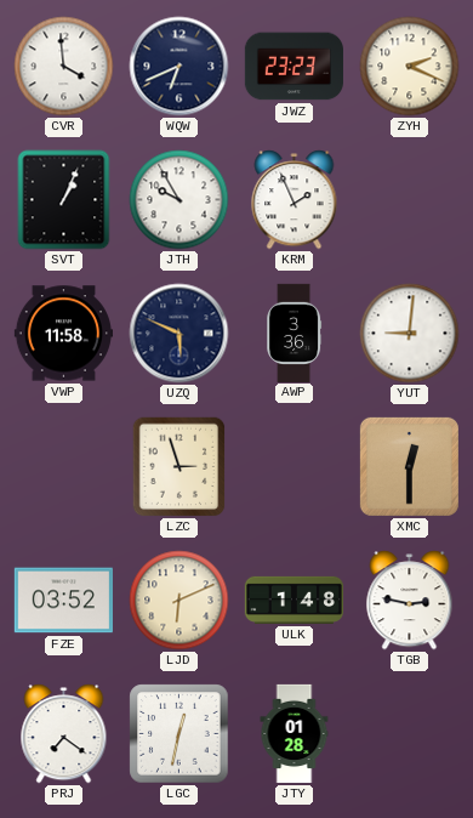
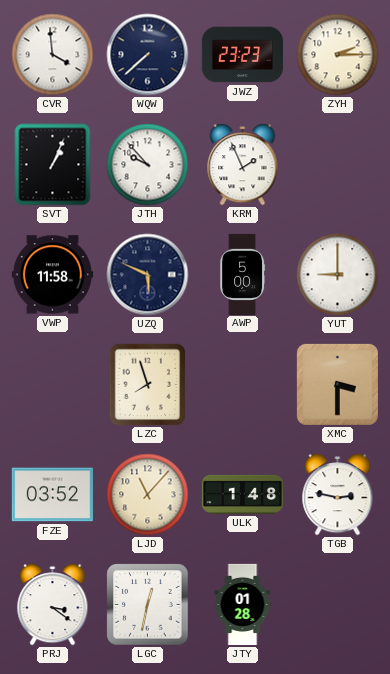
WQW: 6:41 -> 7:38
ZYH: 2:19 -> 2:15
JTH: 9:55 -> 9:53
AWP: 3:36 -> 5:00
YUT: 9:01 -> 9:00
LZC: 2:57 -> 7:57
XMC: 12:30 -> 3:30
LJD: 6:11 -> 11:07
PRJ: 7:21 -> 3:21
